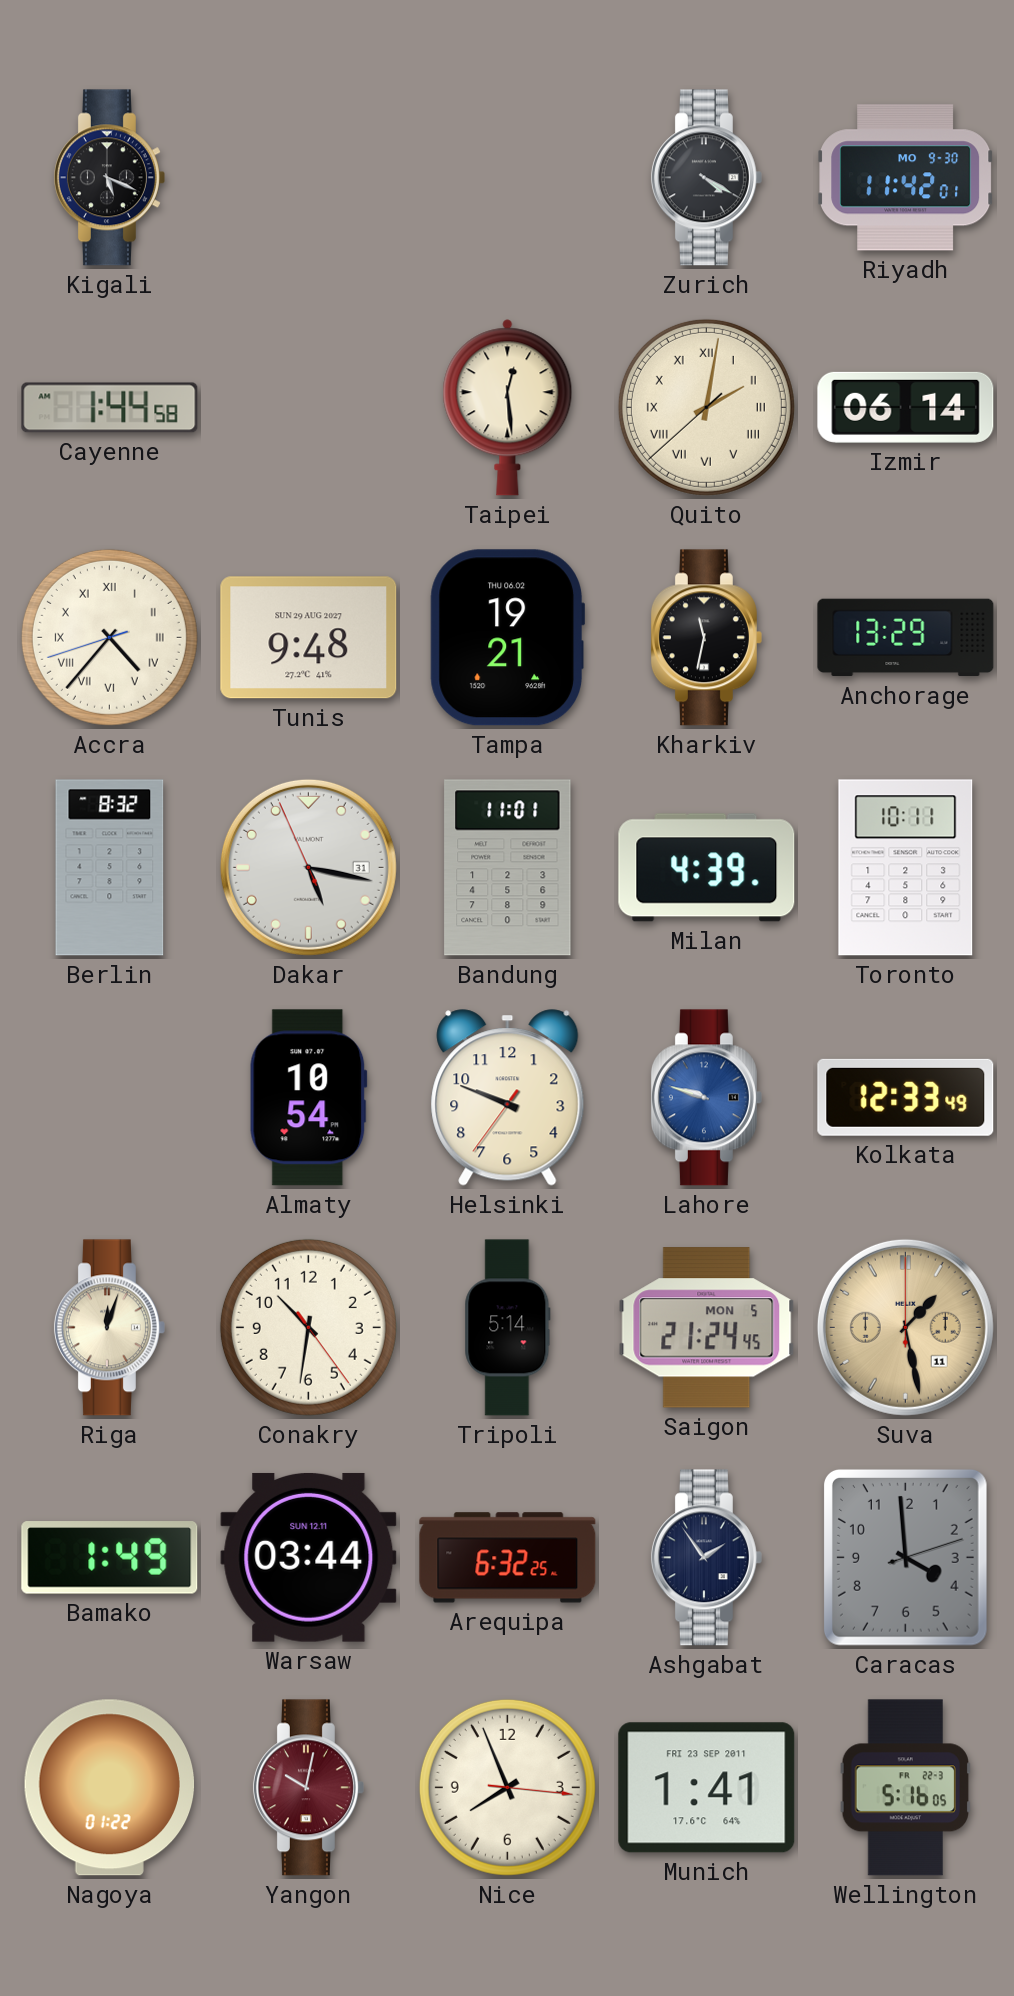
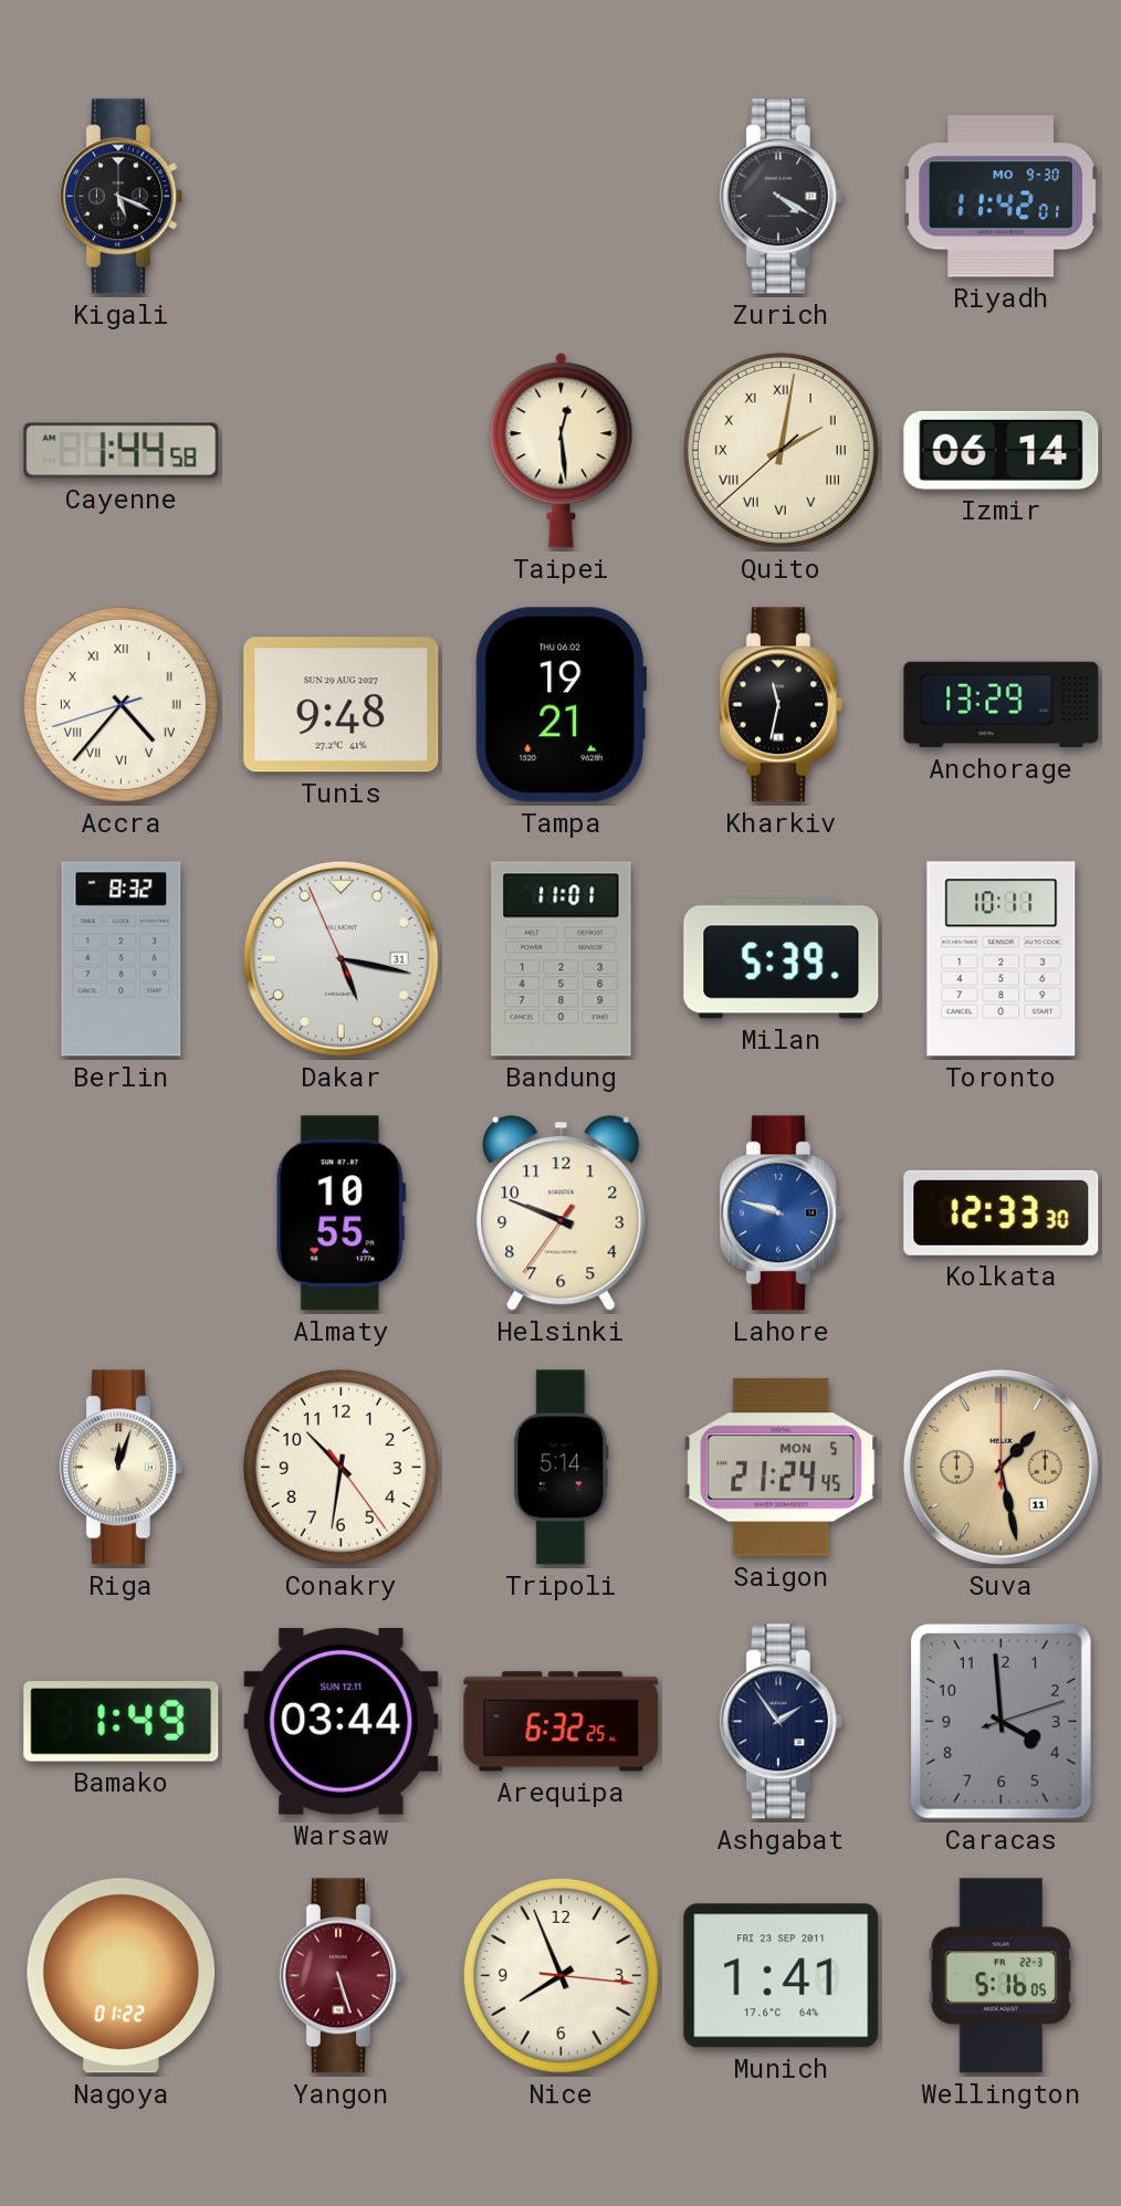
Milan: 4:39 -> 5:39
Almaty: 10:54 -> 10:55
Kolkata: 12:33:49 -> 12:33:30
Yangon: 10:02 -> 5:27
